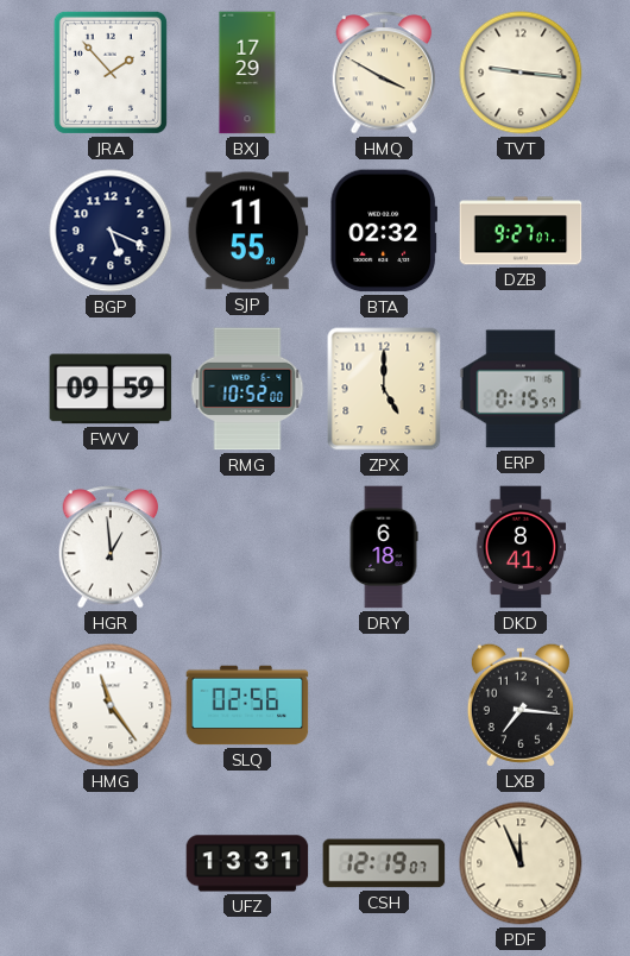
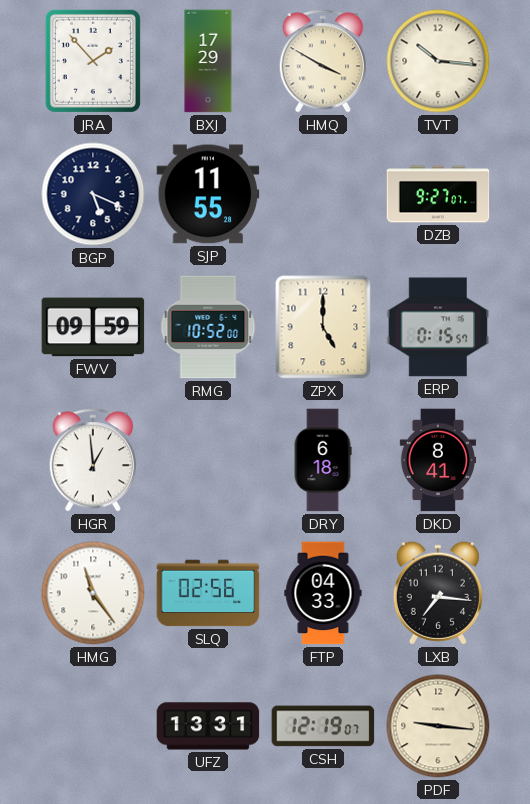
TVT: 9:16 -> 10:16
BTA: 02:32 -> none
FTP: none -> 04:33
PDF: 11:56 -> 9:16
